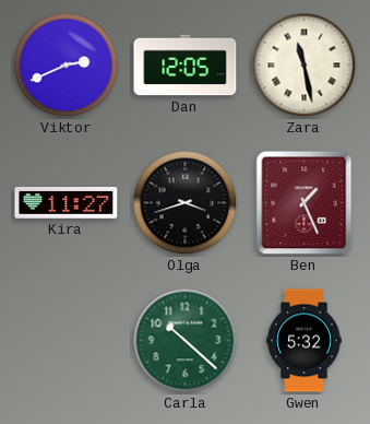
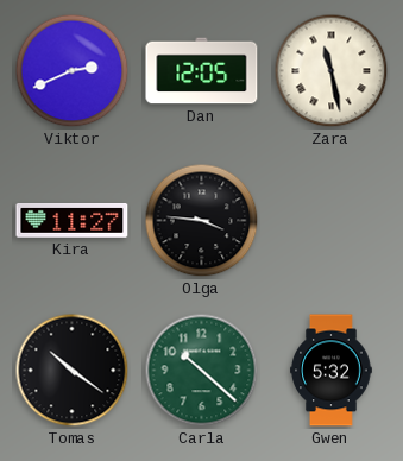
Olga: 3:42 -> 3:46
Ben: 1:26 -> none
Tomas: none -> 10:21
